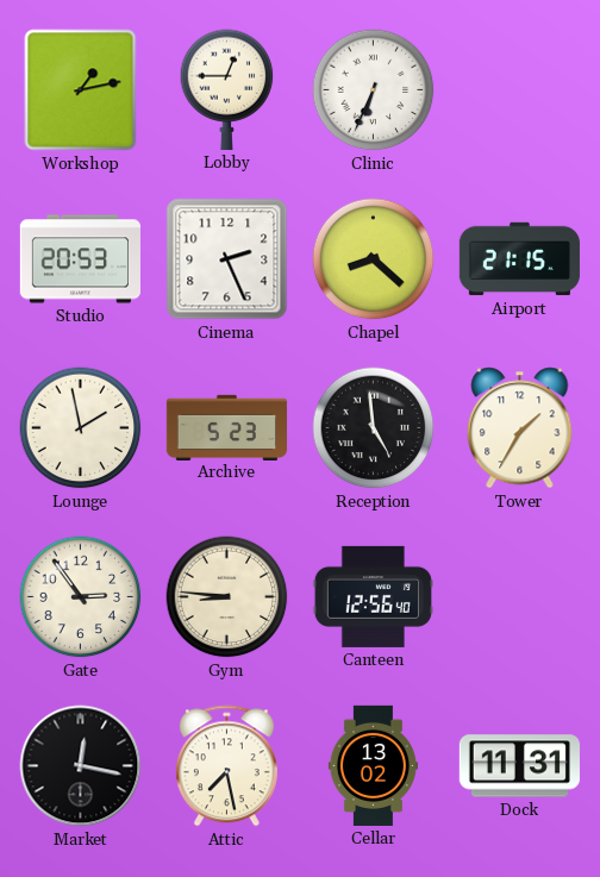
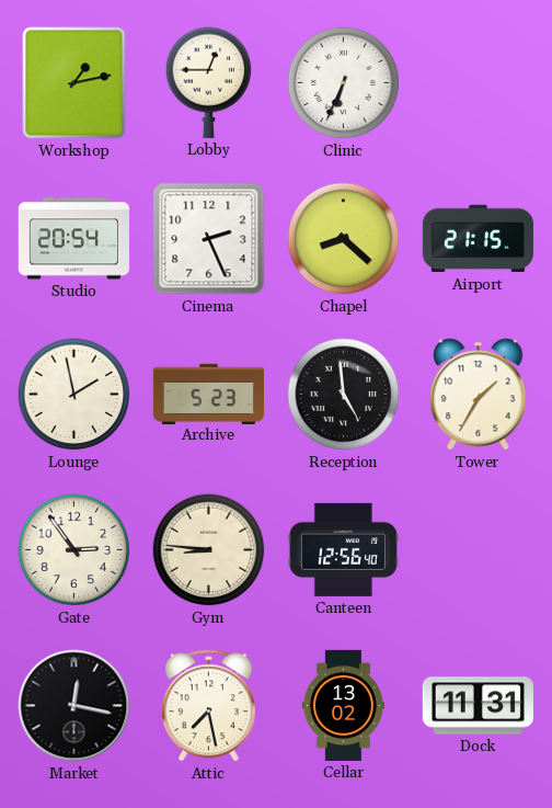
Studio: 20:53 -> 20:54
